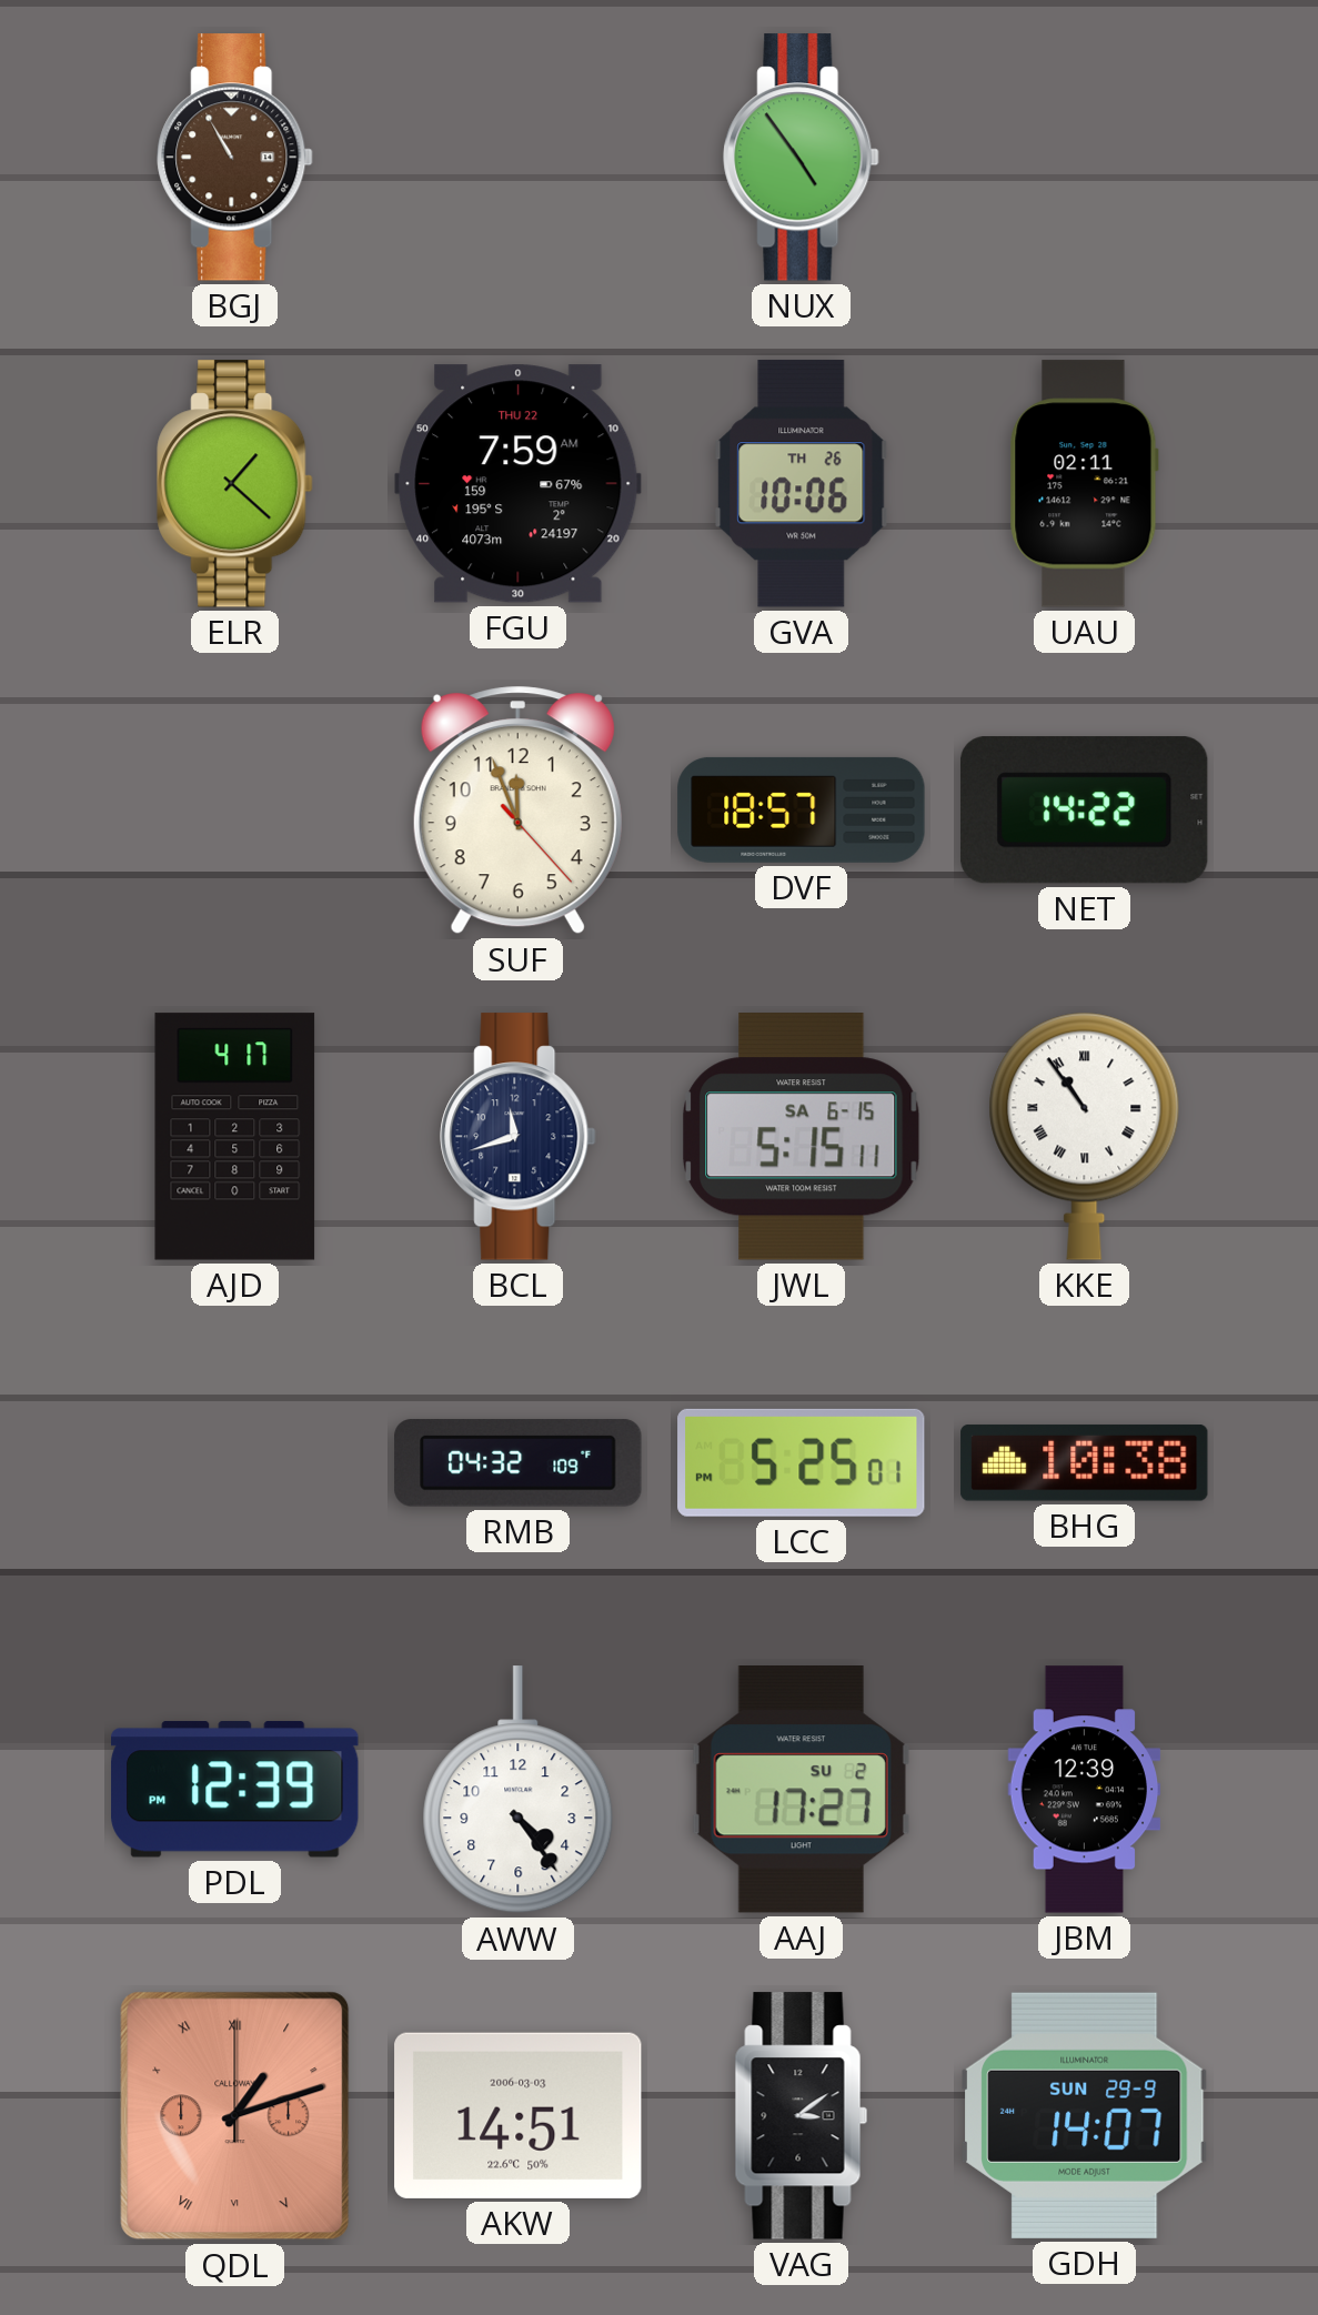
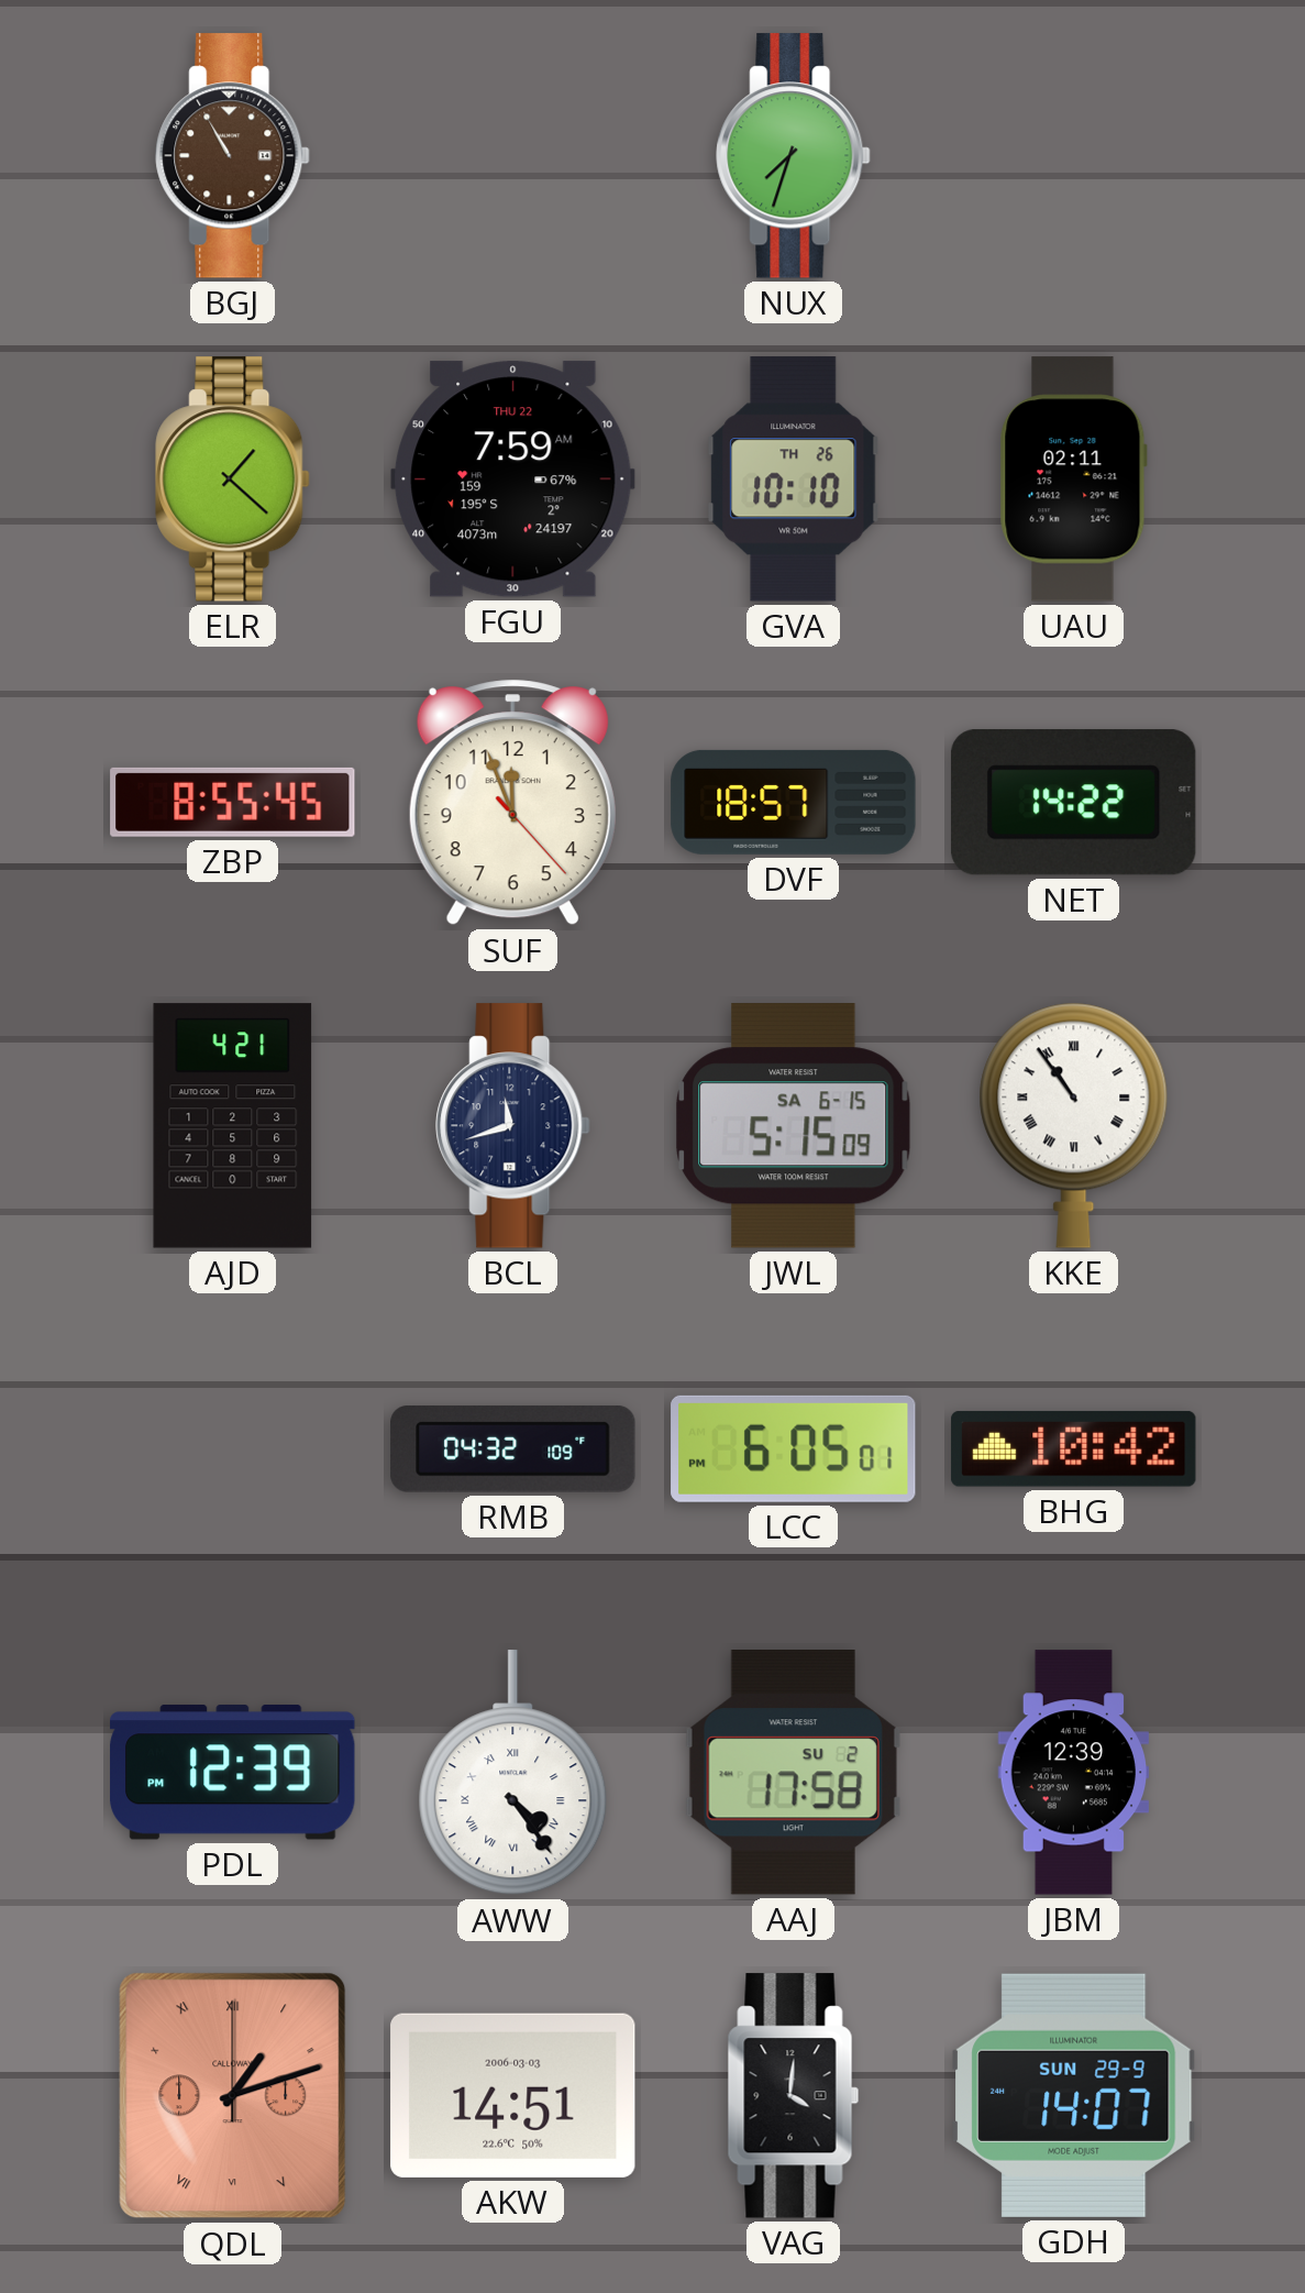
NUX: 4:54 -> 7:33
GVA: 10:06 -> 10:10
ZBP: none -> 8:55
AJD: 4:17 -> 4:21
JWL: 5:15:11 -> 5:15:09
LCC: 5:25 -> 6:05
BHG: 10:38 -> 10:42
AWW numerals: Arabic -> Roman
AAJ: 17:27 -> 17:58
VAG: 3:09 -> 4:01
